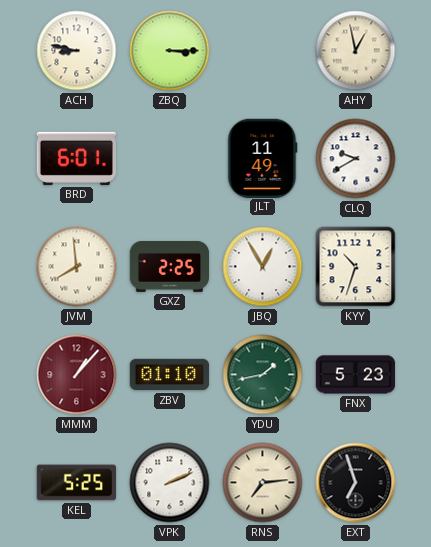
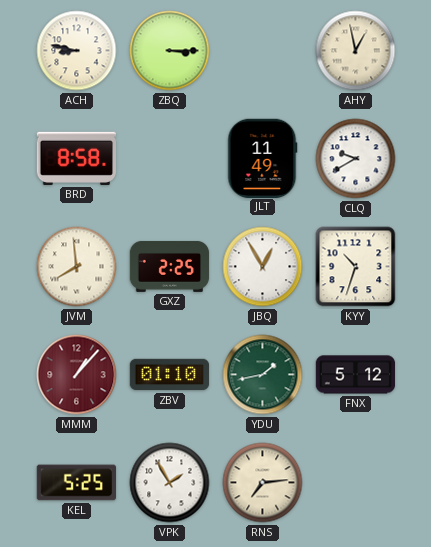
BRD: 6:01 -> 8:58
FNX: 5:23 -> 5:12
VPK: 2:11 -> 1:55
EXT: 6:57 -> none
